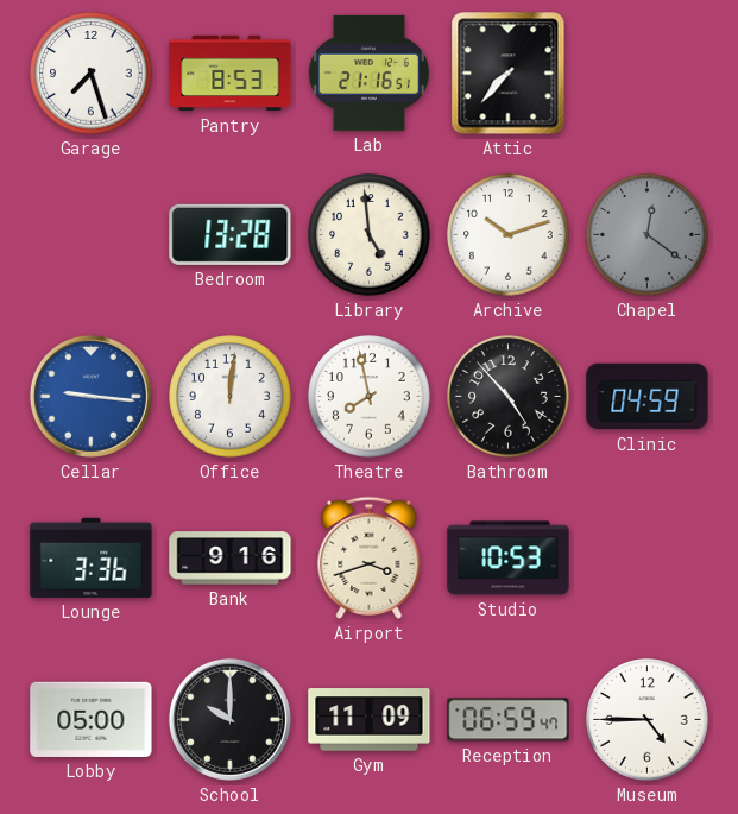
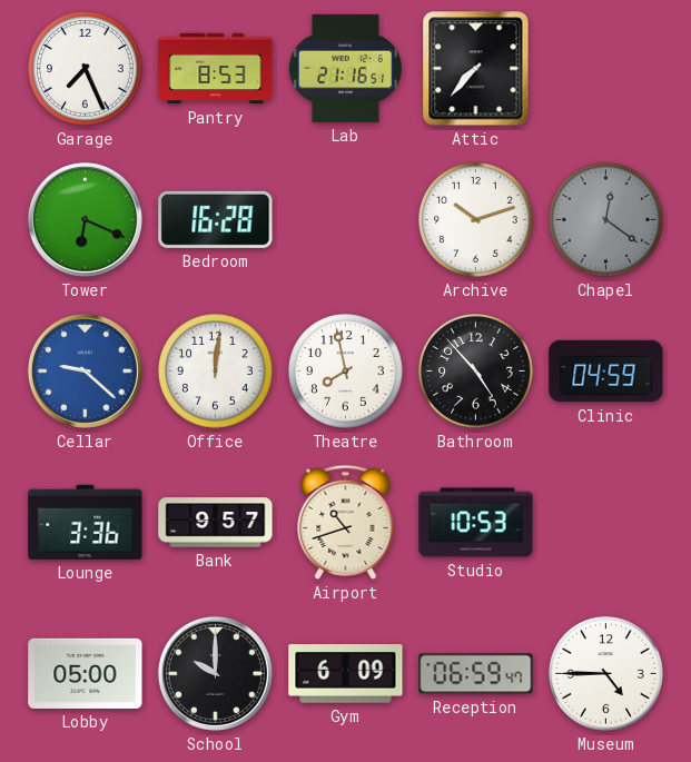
Garage: 7:27 -> 7:26
Tower: none -> 6:19
Bedroom: 13:28 -> 16:28
Library: 4:59 -> none
Cellar: 9:16 -> 9:22
Bank: 9:16 -> 9:57
Airport: 3:42 -> 10:42
Gym: 11:09 -> 6:09
